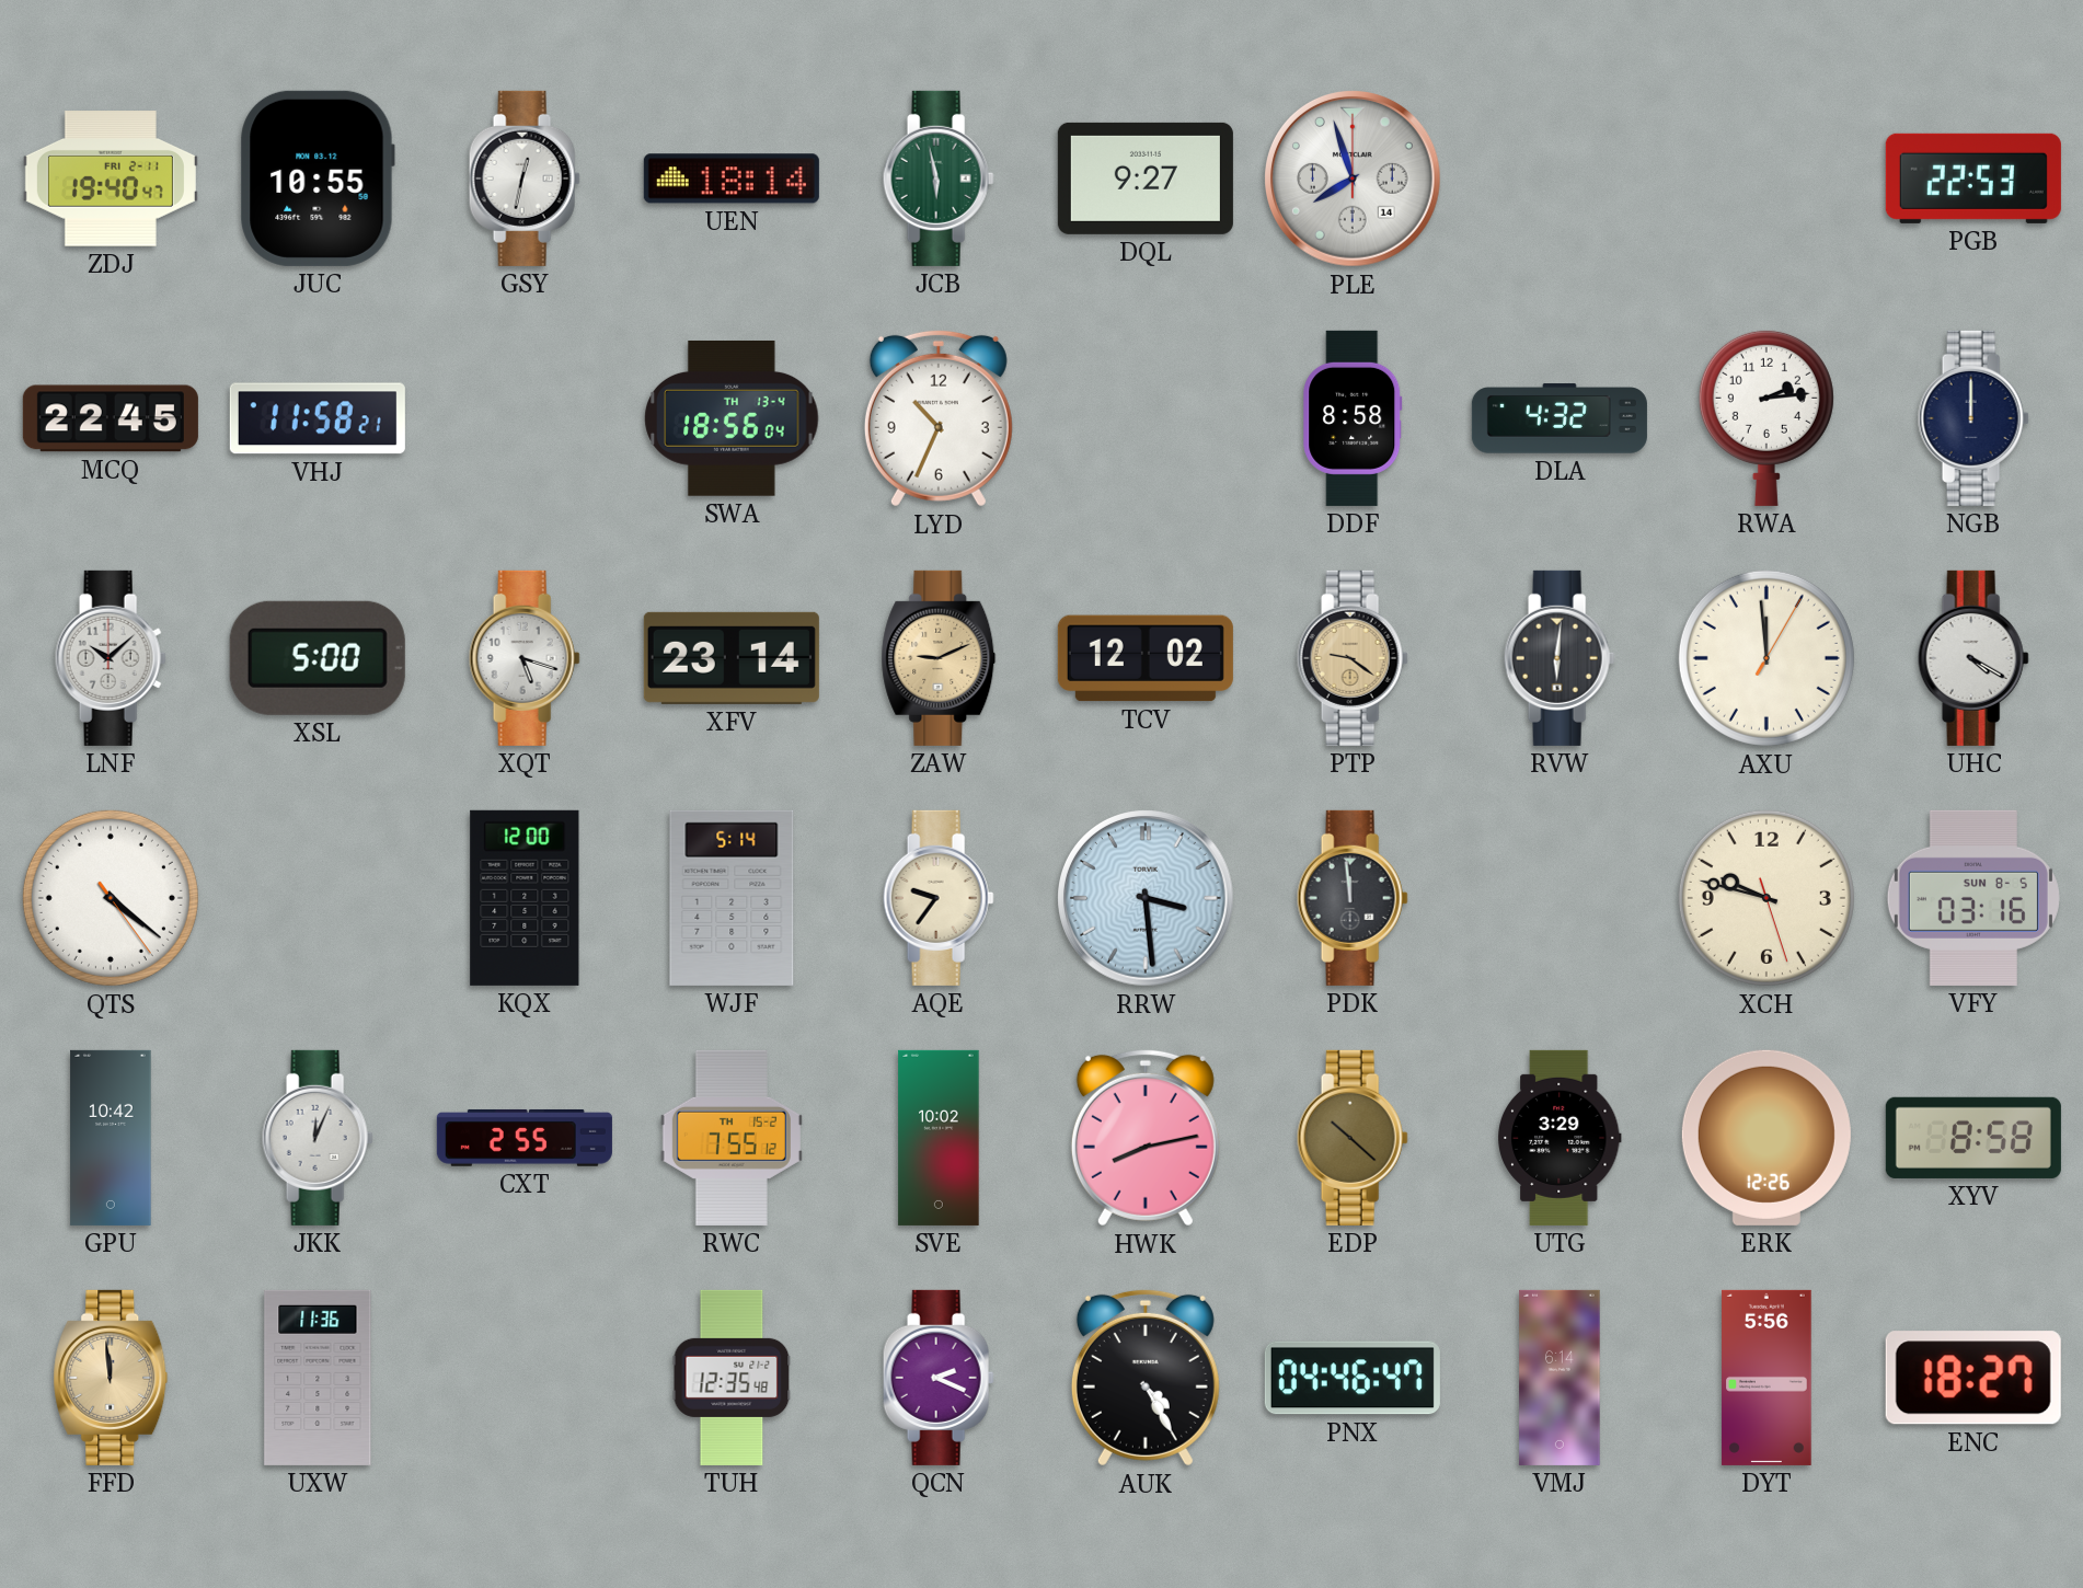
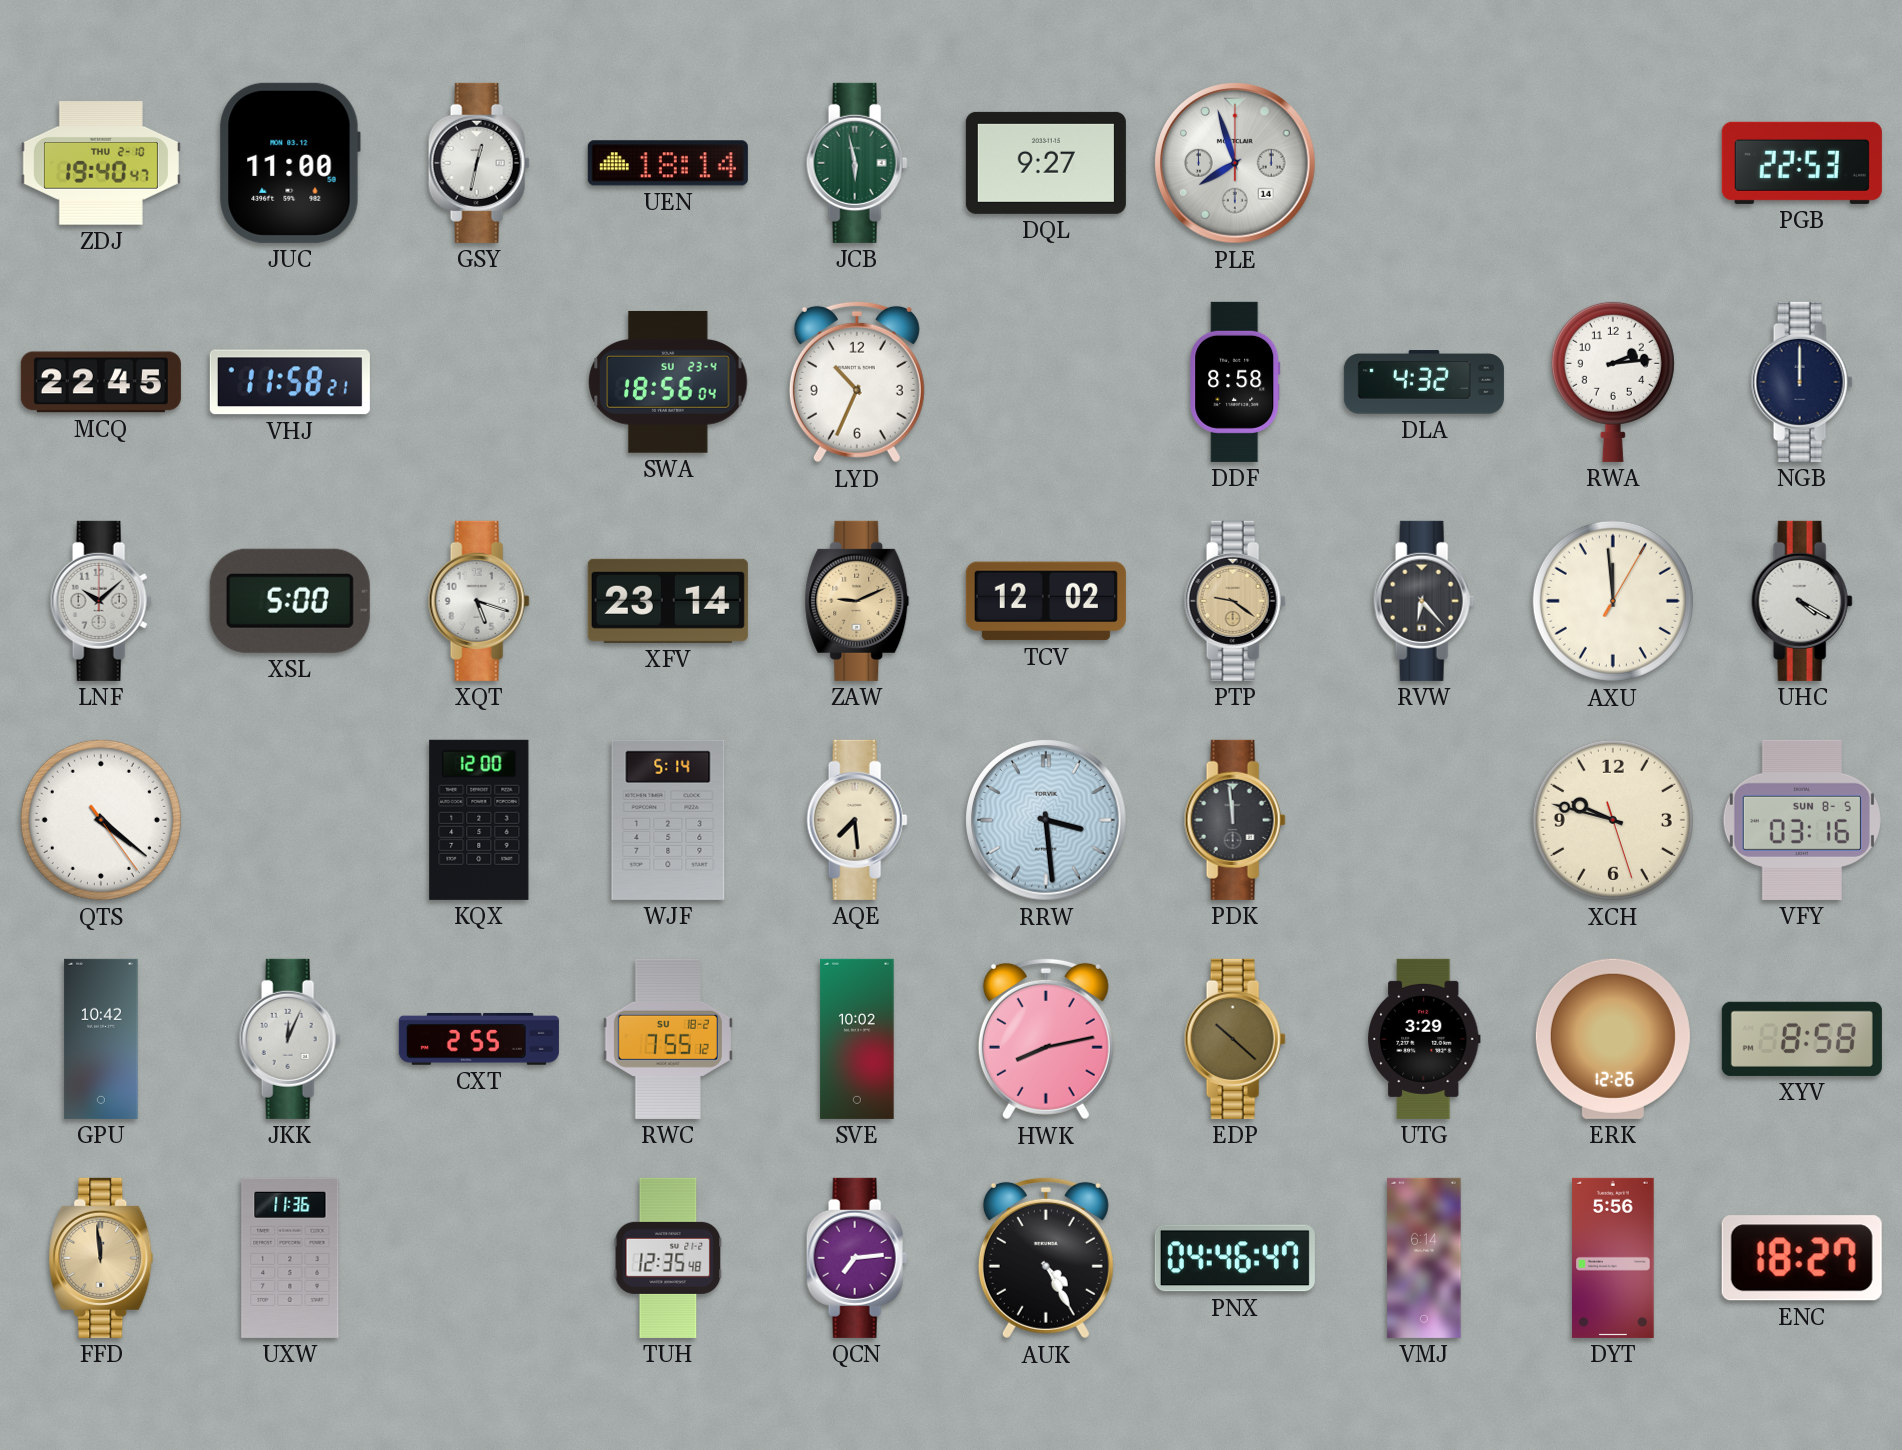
ZDJ date: FRI 2-11 -> THU 2-10
JUC: 10:55 -> 11:00
SWA date: TH 13-4 -> SU 23-4
RVW: 6:01 -> 6:23
AQE: 9:36 -> 7:29
RWC date: TH 15-2 -> SU 18-2
QCN: 2:19 -> 7:14
